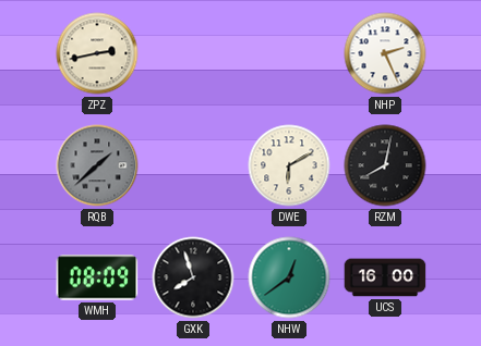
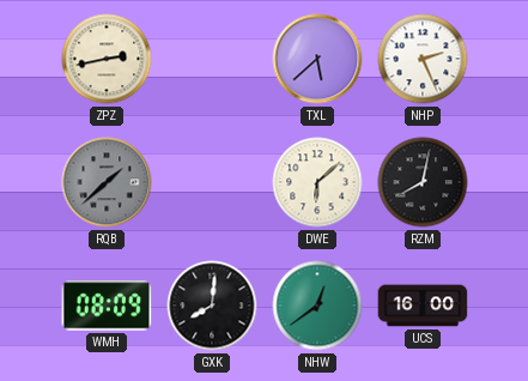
TXL: none -> 5:38
DWE: 6:10 -> 6:08
GXK: 7:57 -> 8:01
